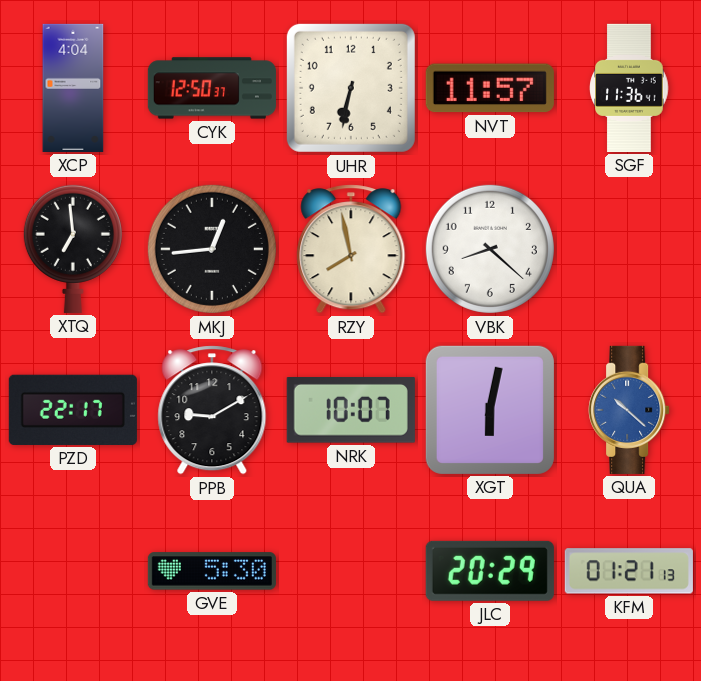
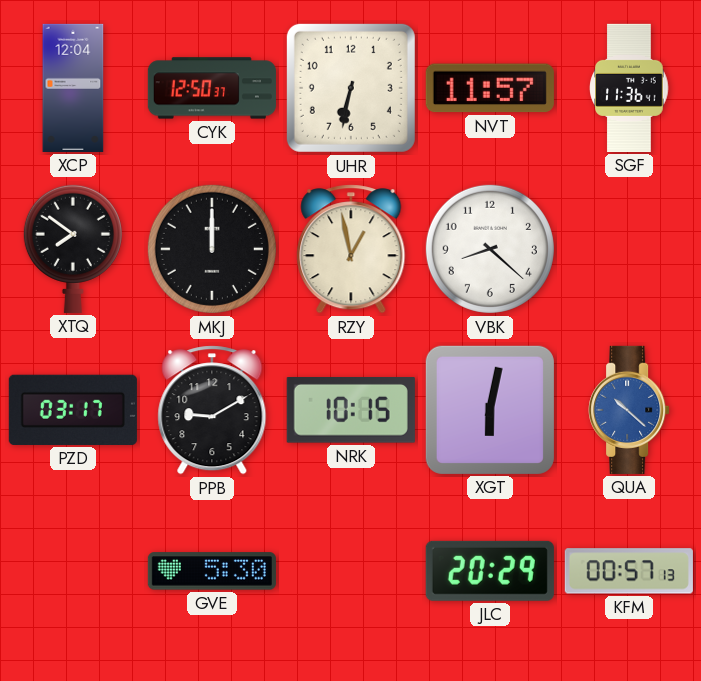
XCP: 4:04 -> 12:04
XTQ: 6:59 -> 7:51
MKJ: 12:44 -> 12:00
RZY: 7:58 -> 12:58
PZD: 22:17 -> 03:17
NRK: 10:07 -> 10:15
KFM: 01:21 -> 00:57
